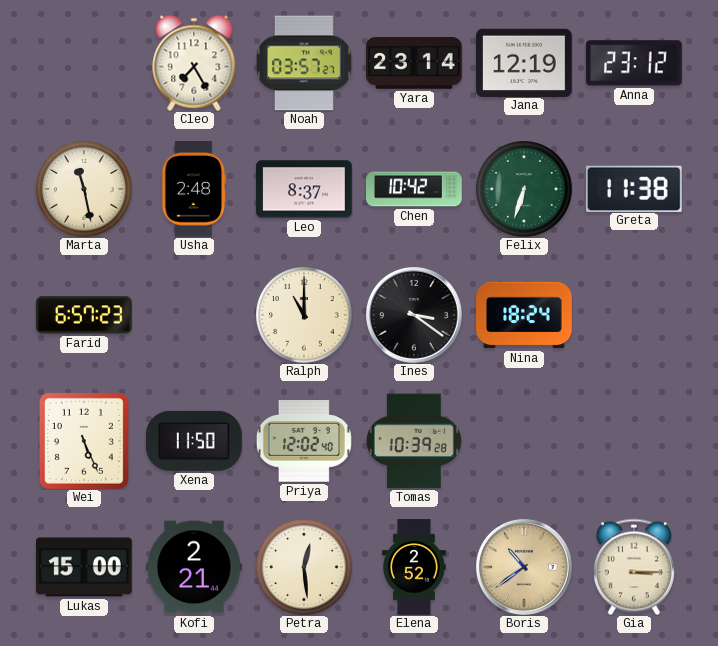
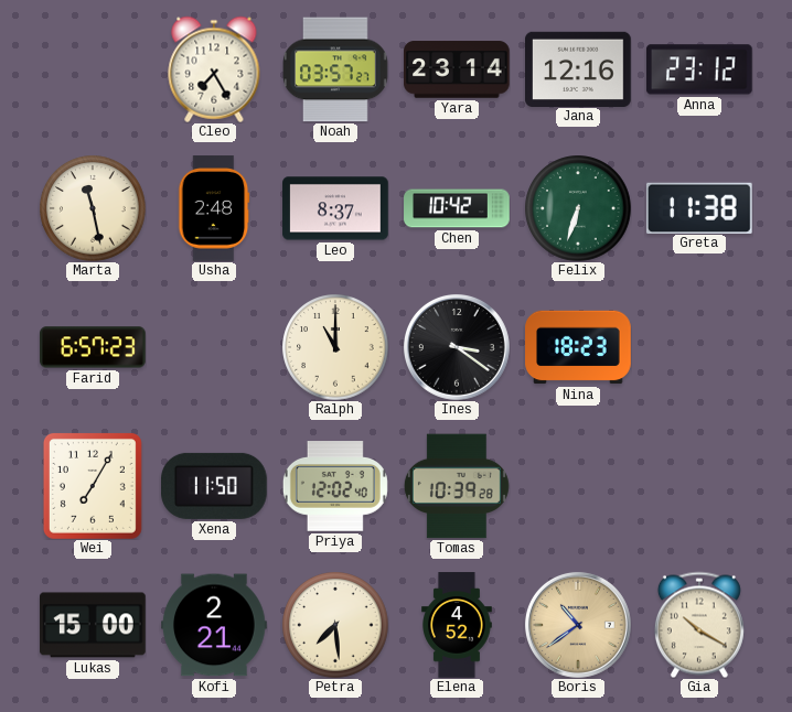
Jana: 12:19 -> 12:16
Nina: 18:24 -> 18:23
Wei: 5:26 -> 7:05
Petra: 12:29 -> 7:29
Elena: 2:52 -> 4:52
Gia: 3:15 -> 10:20
